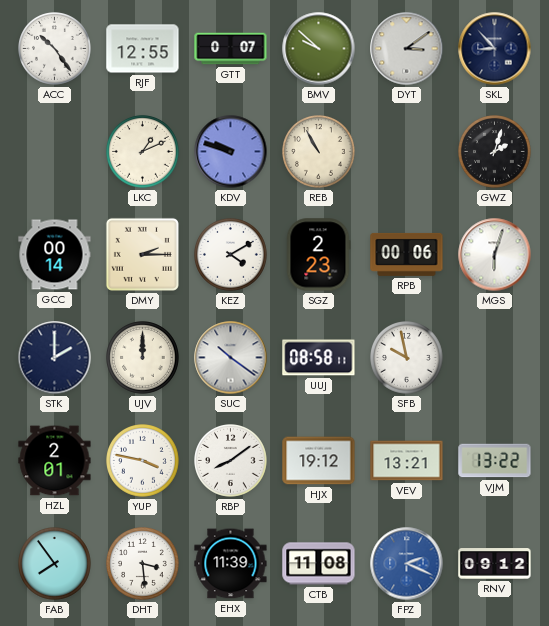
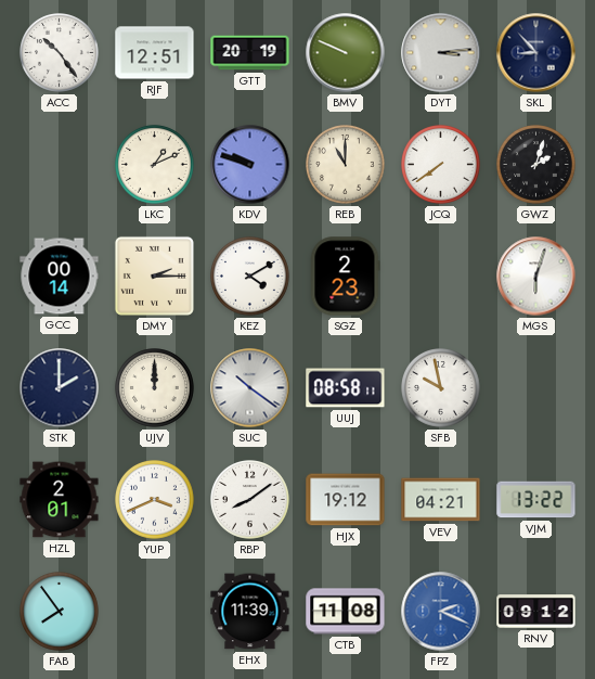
RJF: 12:55 -> 12:51
GTT: 0:07 -> 20:19
BMV: 9:52 -> 9:49
DYT: 3:09 -> 3:14
REB: 10:55 -> 11:00
JCQ: none -> 7:39
RPB: 00:06 -> none
YUP: 3:47 -> 3:41
VEV: 13:21 -> 04:21
DHT: 3:29 -> none
